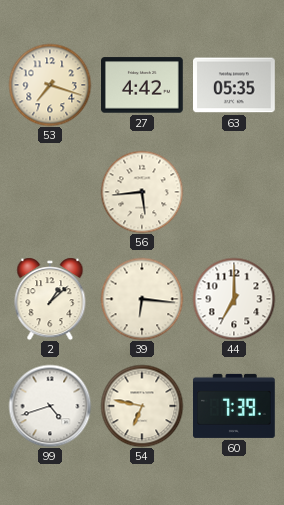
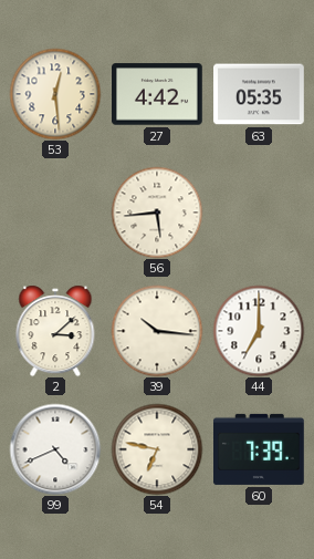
53: 7:18 -> 12:29
2: 1:08 -> 3:08
39: 6:16 -> 10:16
99: 4:42 -> 4:41
